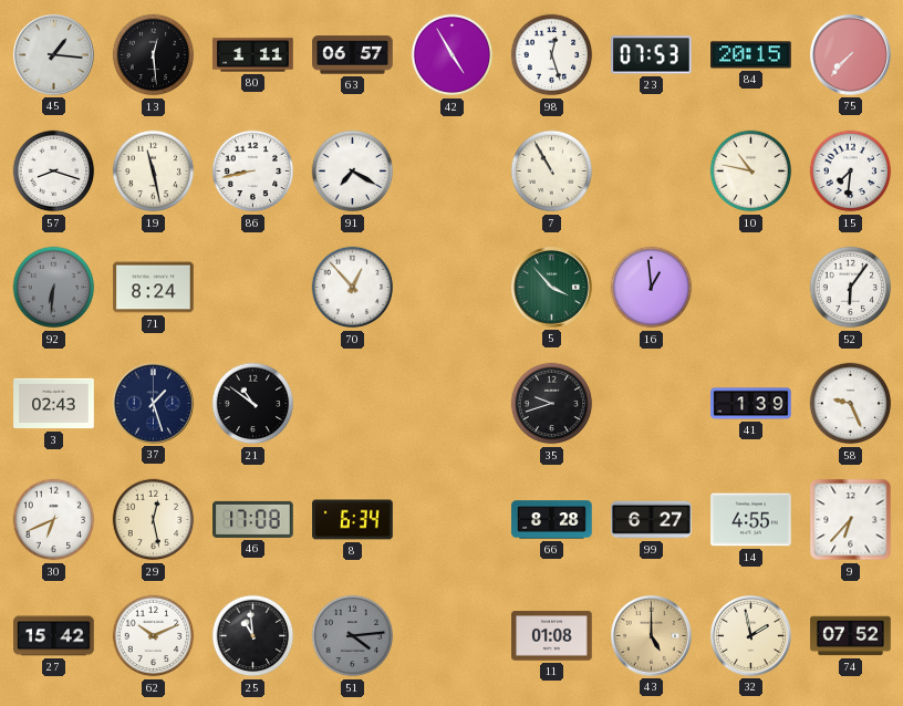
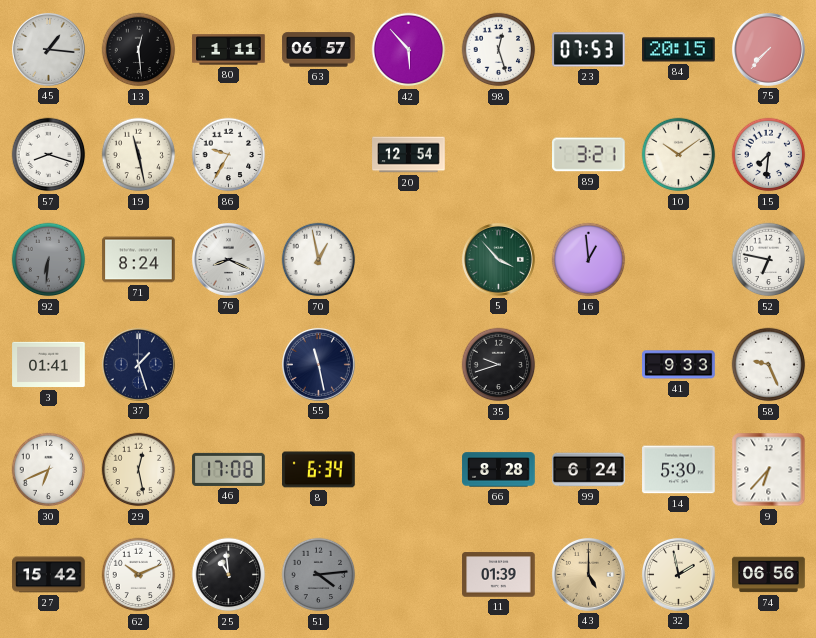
42: 4:55 -> 5:53
86: 8:43 -> 9:35
91: 7:20 -> none
20: none -> 12:54
7: 10:55 -> none
89: none -> 3:21
10: 10:47 -> 10:09
76: none -> 8:19
70: 12:53 -> 12:58
52: 6:06 -> 6:47
3: 02:43 -> 01:41
21: 10:51 -> none
55: none -> 11:28
41: 1:39 -> 9:33
99: 6:27 -> 6:24
14: 4:55 -> 5:30
11: 01:08 -> 01:39
74: 07:52 -> 06:56
